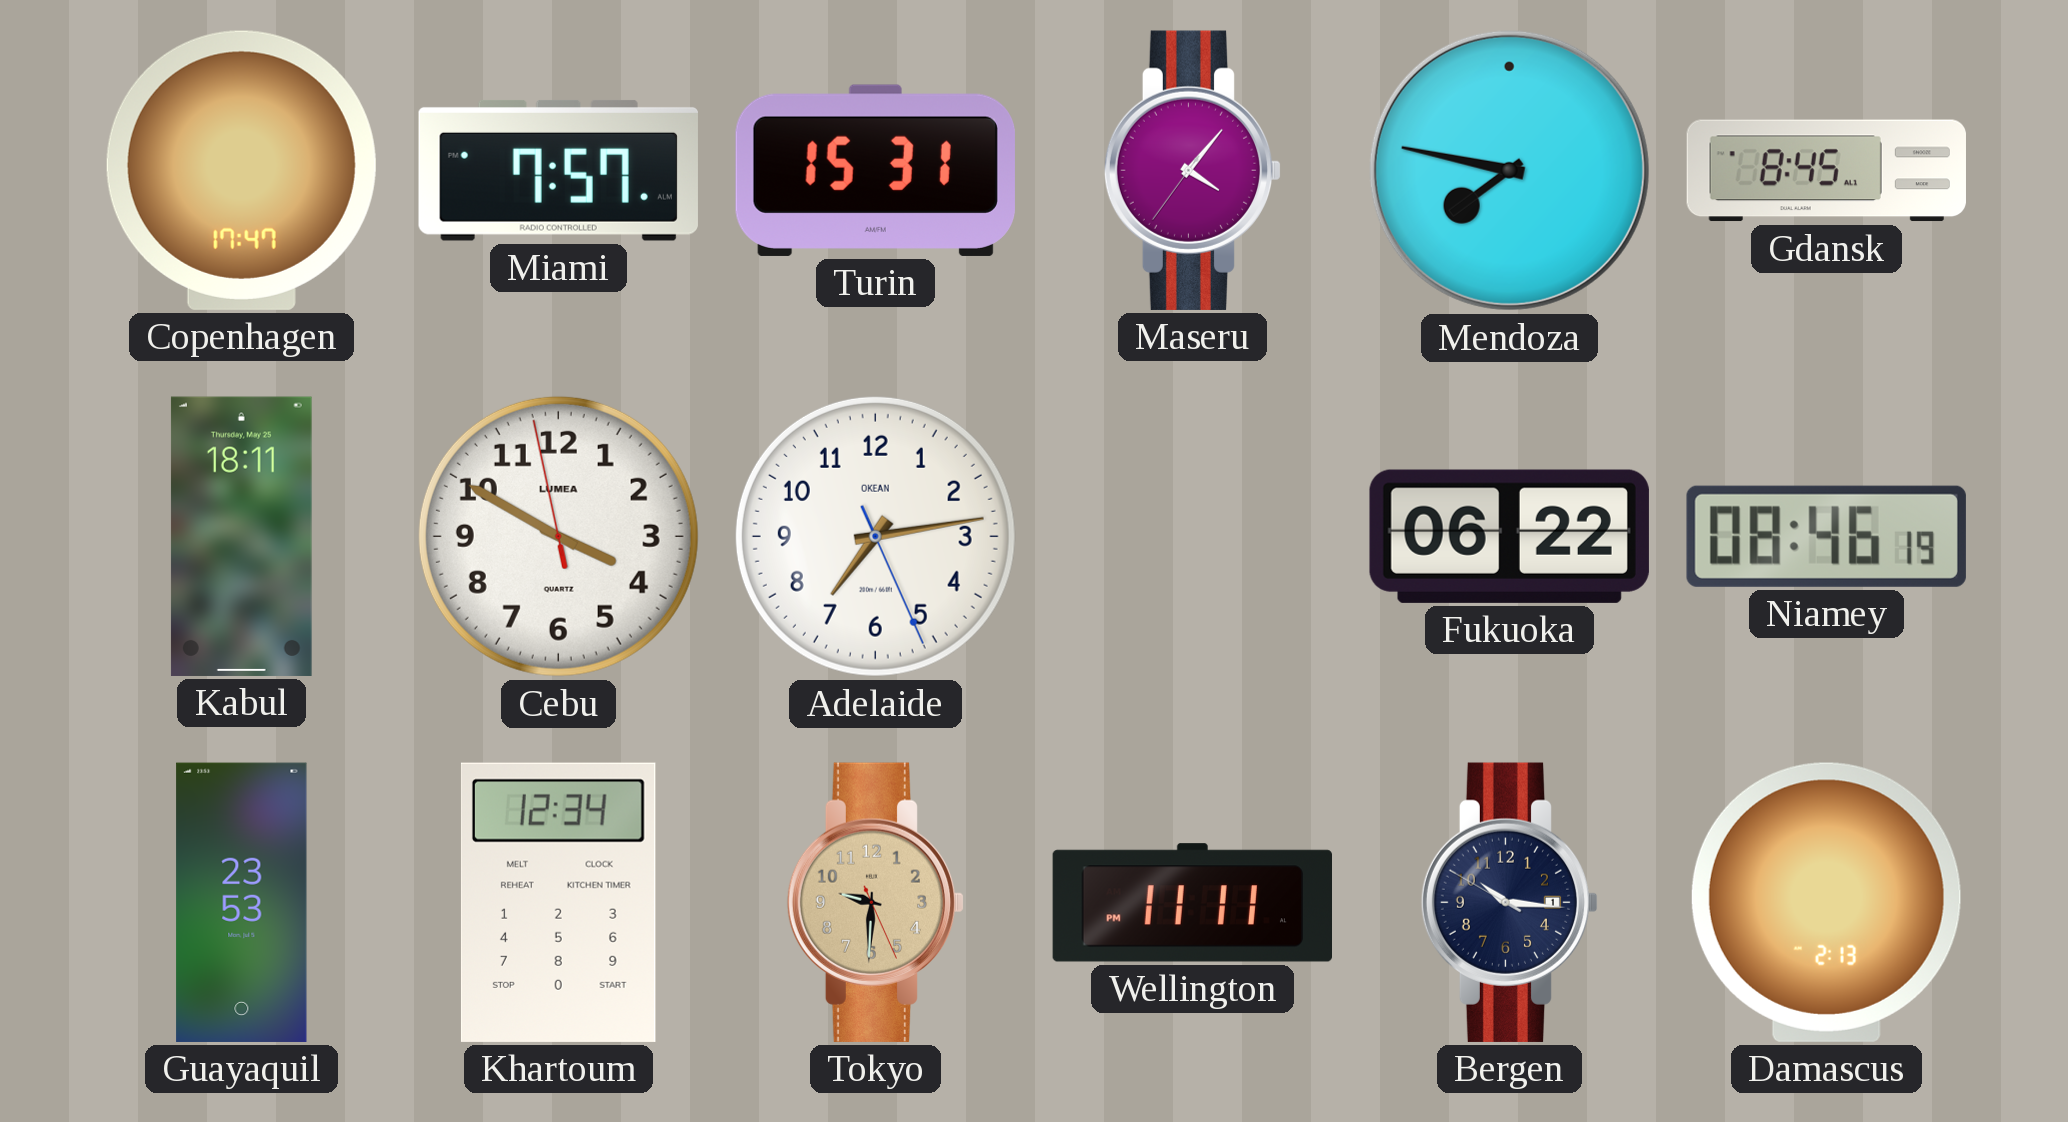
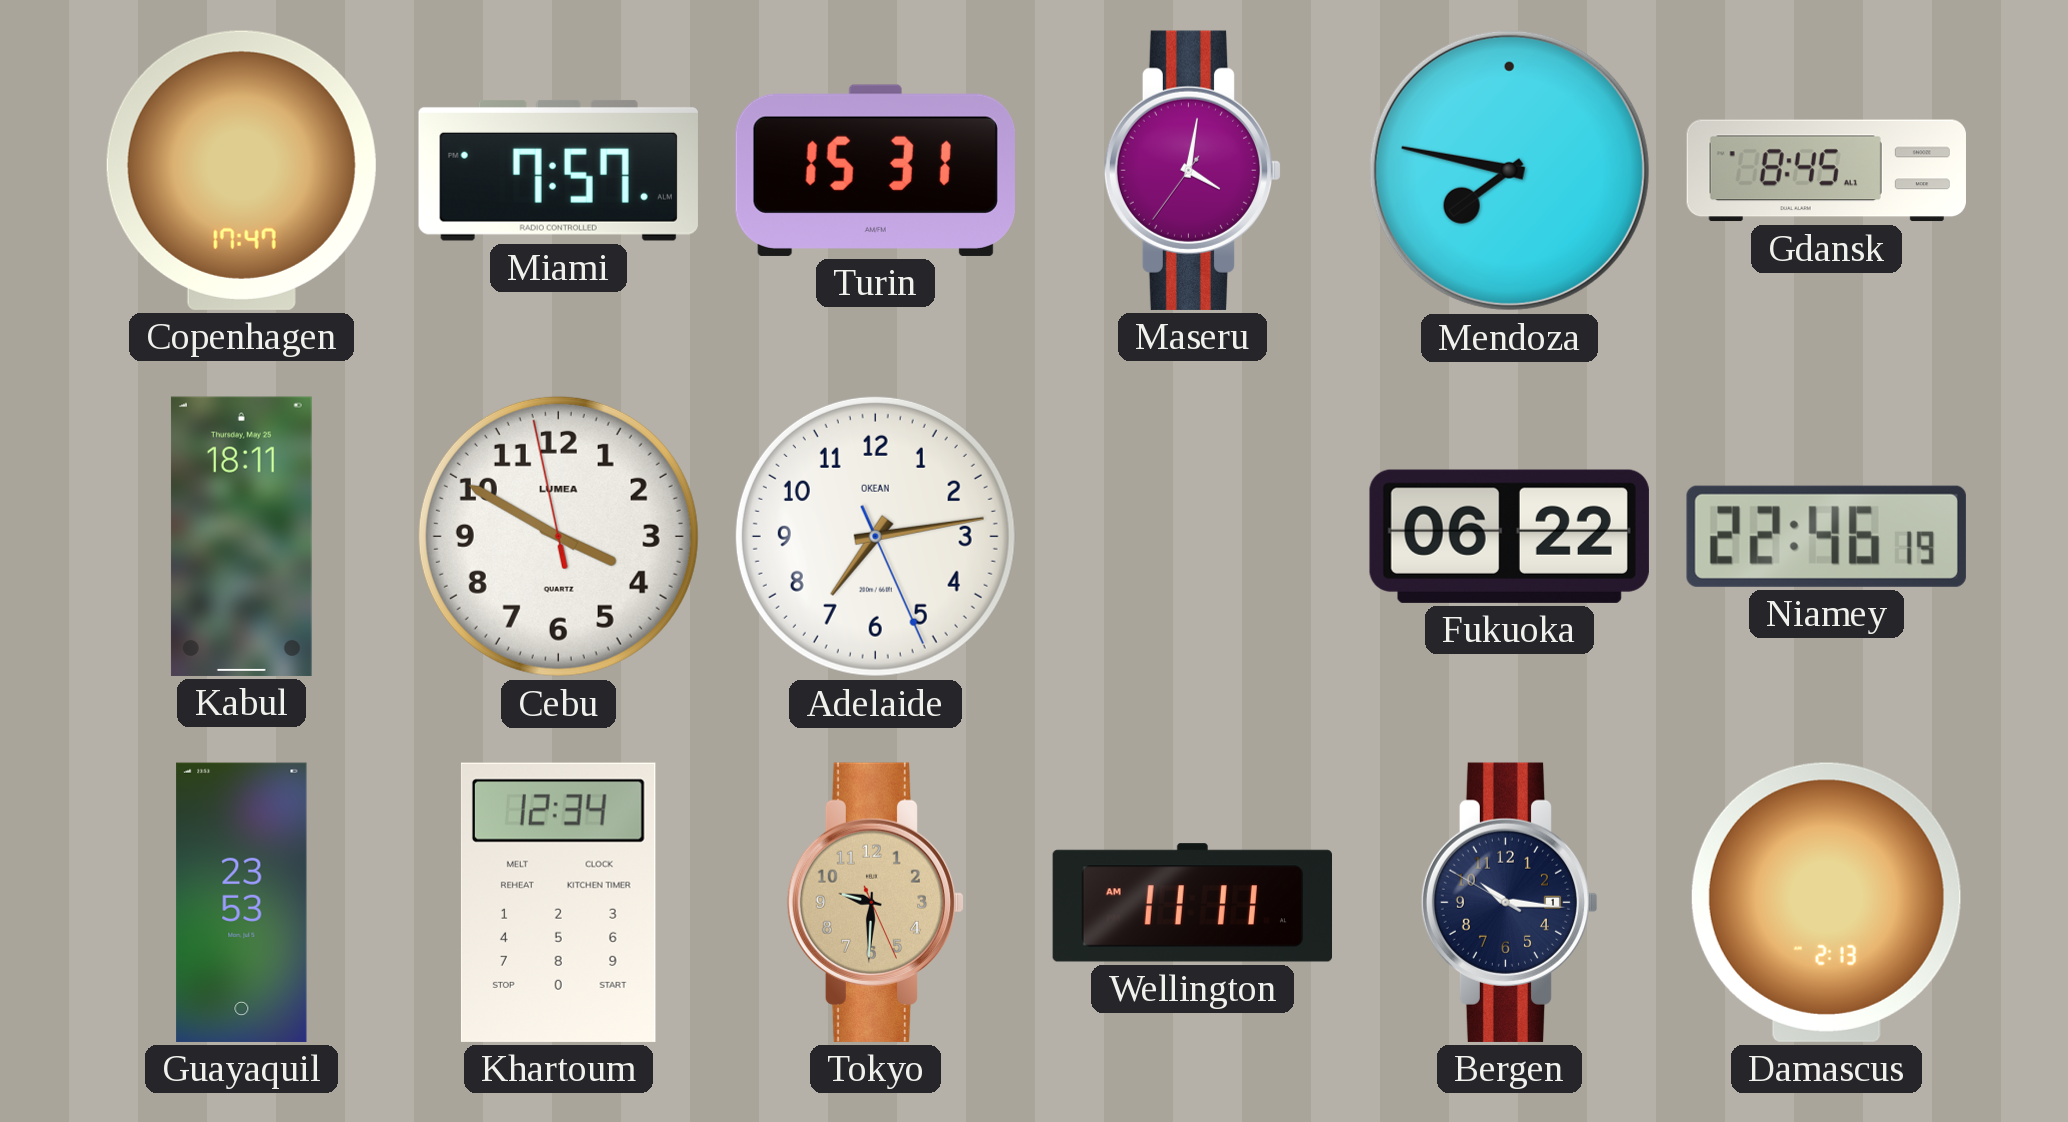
Maseru: 4:06 -> 4:01
Niamey: 08:46 -> 22:46
Wellington: 11:11 PM -> 11:11 AM
